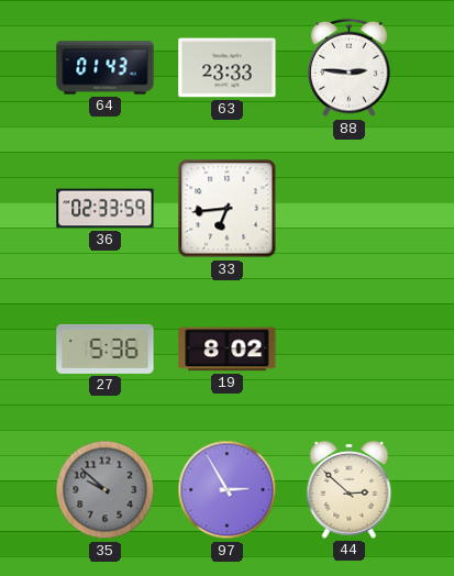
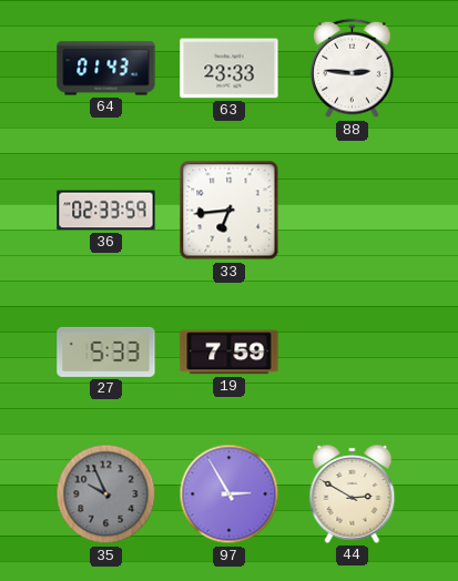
27: 5:36 -> 5:33
19: 8:02 -> 7:59
35: 9:52 -> 9:56
44: 2:52 -> 2:50
